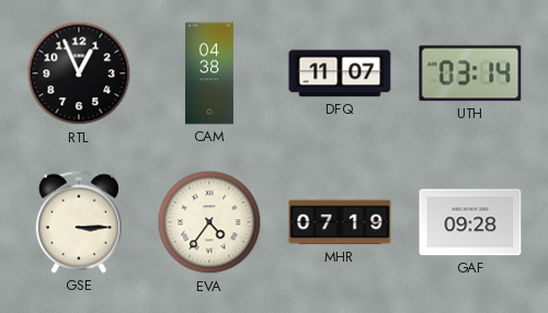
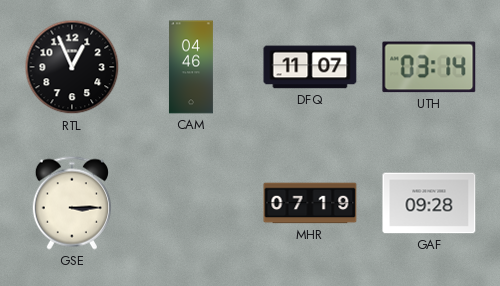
CAM: 04:38 -> 04:46
EVA: 4:36 -> none
